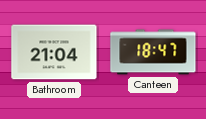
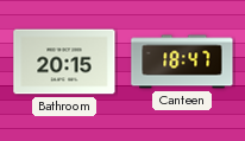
Bathroom: 21:04 -> 20:15
